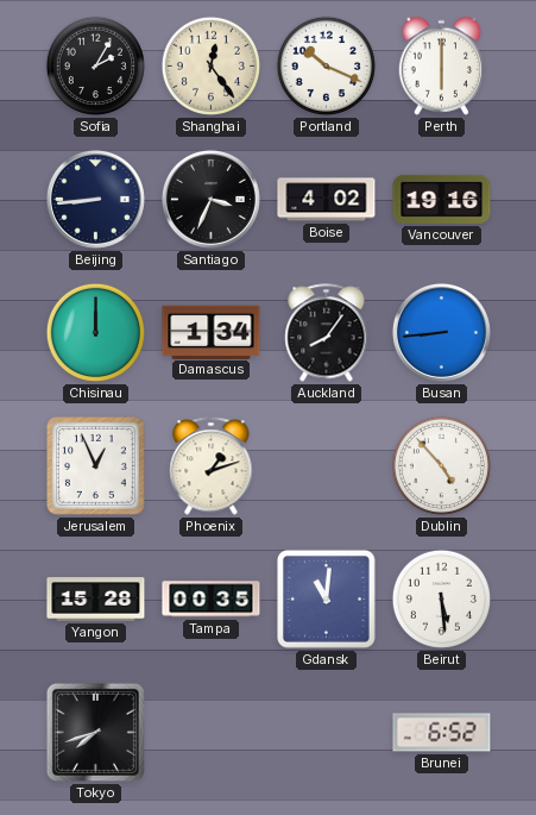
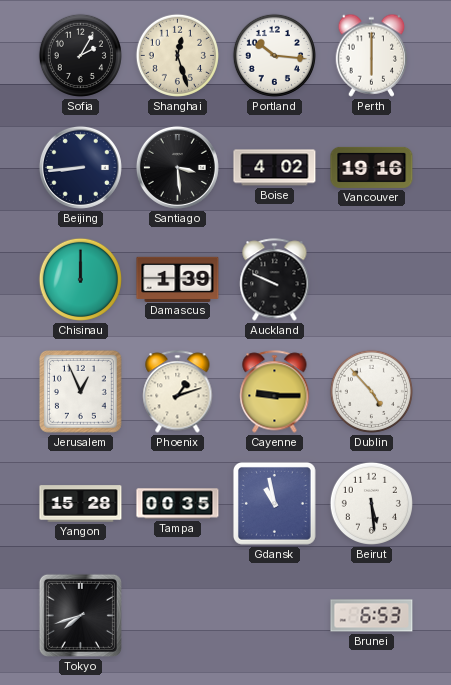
Shanghai: 12:24 -> 12:27
Portland: 10:19 -> 10:16
Santiago: 3:34 -> 3:29
Damascus: 1:34 -> 1:39
Auckland: 8:06 -> 9:49
Busan: 8:44 -> none
Cayenne: none -> 9:15
Gdansk: 11:01 -> 10:58
Brunei: 6:52 -> 6:53
